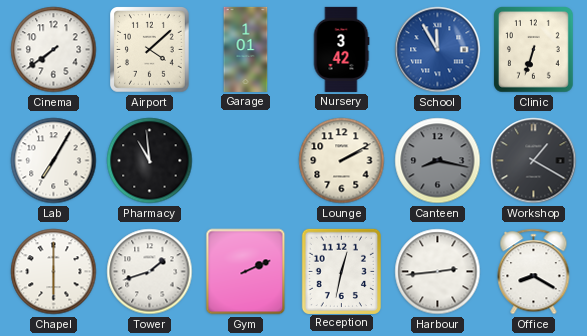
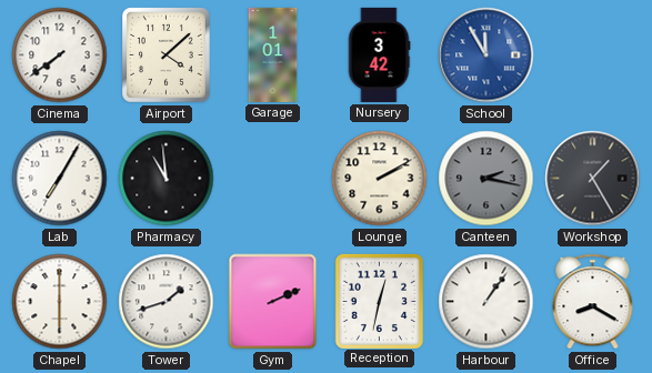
Clinic: 6:33 -> none
Canteen: 8:17 -> 2:17
Workshop: 1:20 -> 1:25
Harbour: 2:44 -> 1:06
